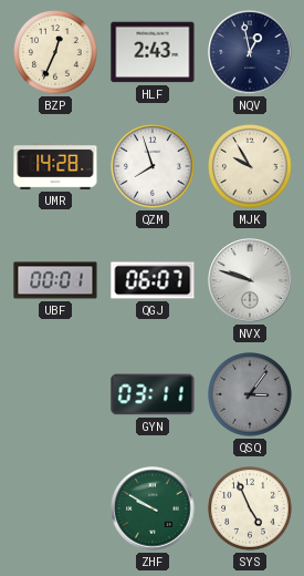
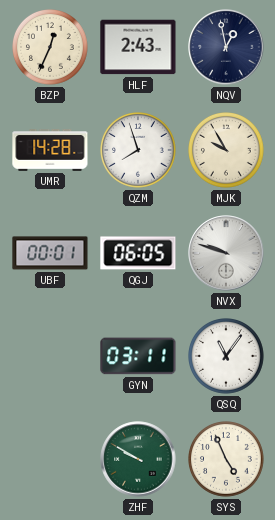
QGJ: 06:07 -> 06:05
QSQ: 3:06 -> 11:06
QSQ dial: grey -> white
